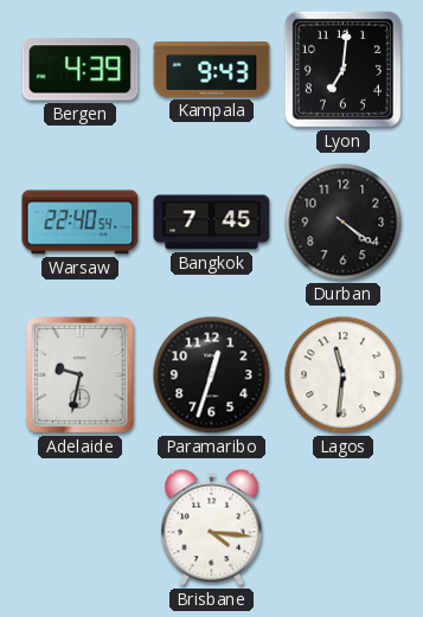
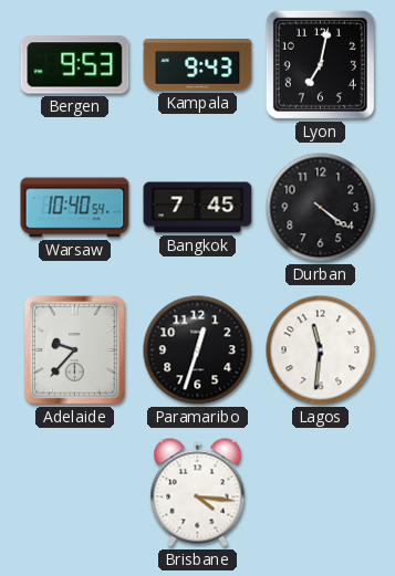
Bergen: 4:39 -> 9:53
Lyon: 7:01 -> 7:02
Warsaw: 22:40 -> 10:40
Adelaide: 9:32 -> 9:37
